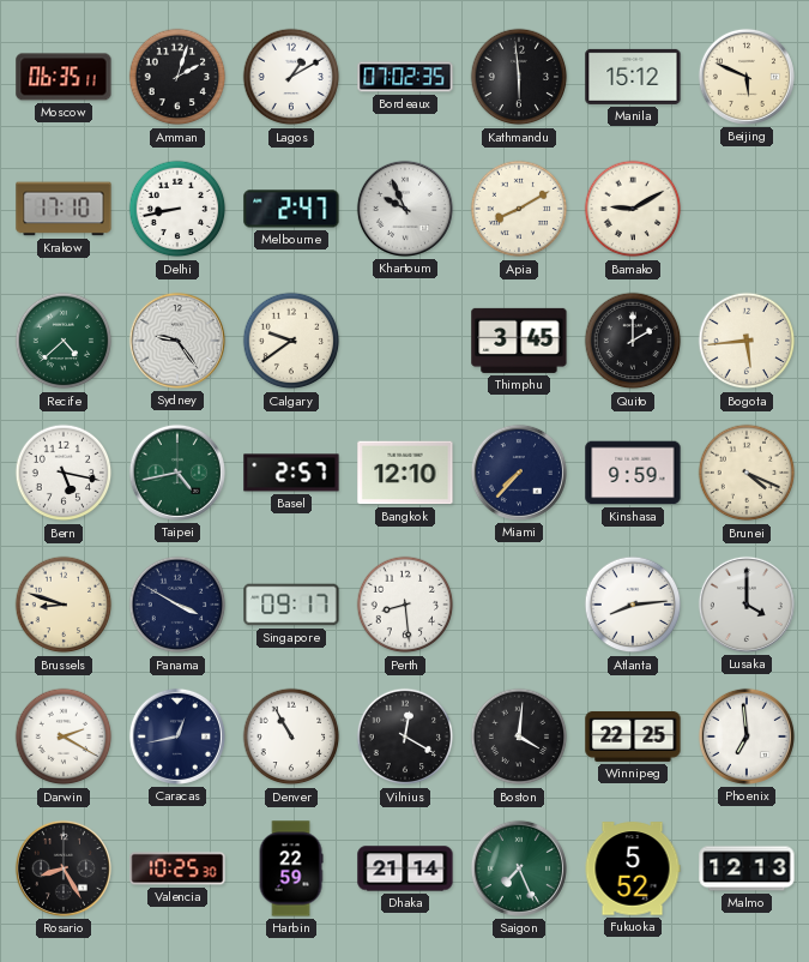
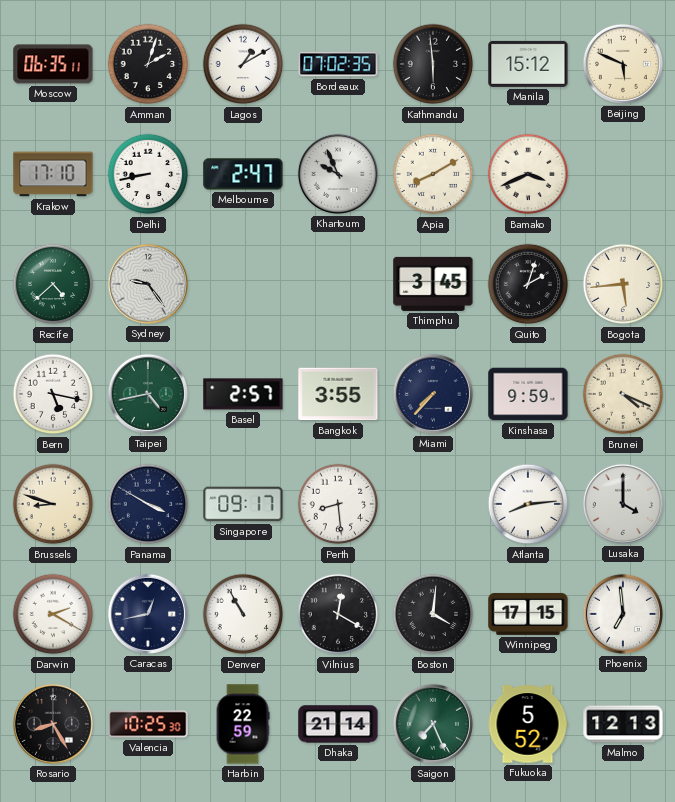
Bamako: 9:10 -> 3:41
Calgary: 9:39 -> none
Quito: 2:00 -> 2:03
Bangkok: 12:10 -> 3:55
Winnipeg: 22:25 -> 17:15
